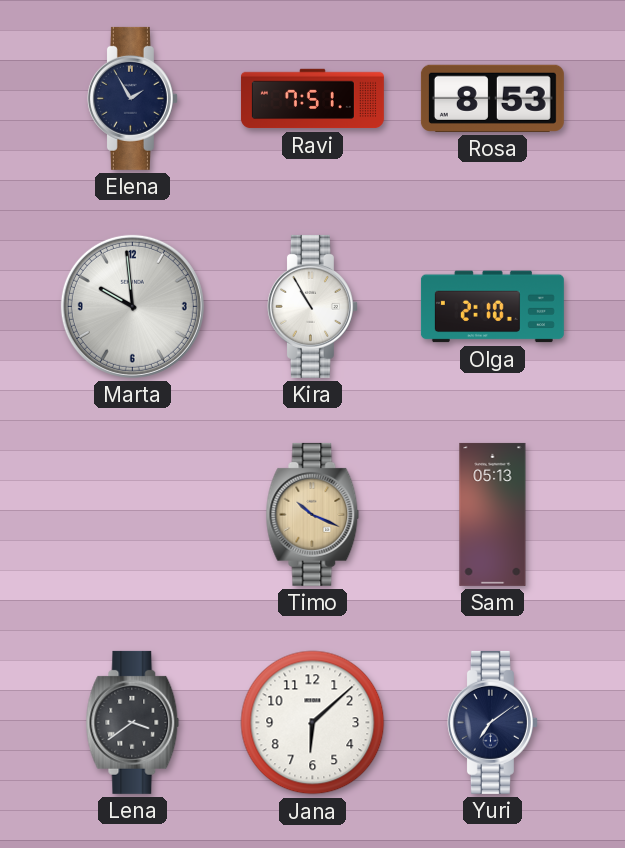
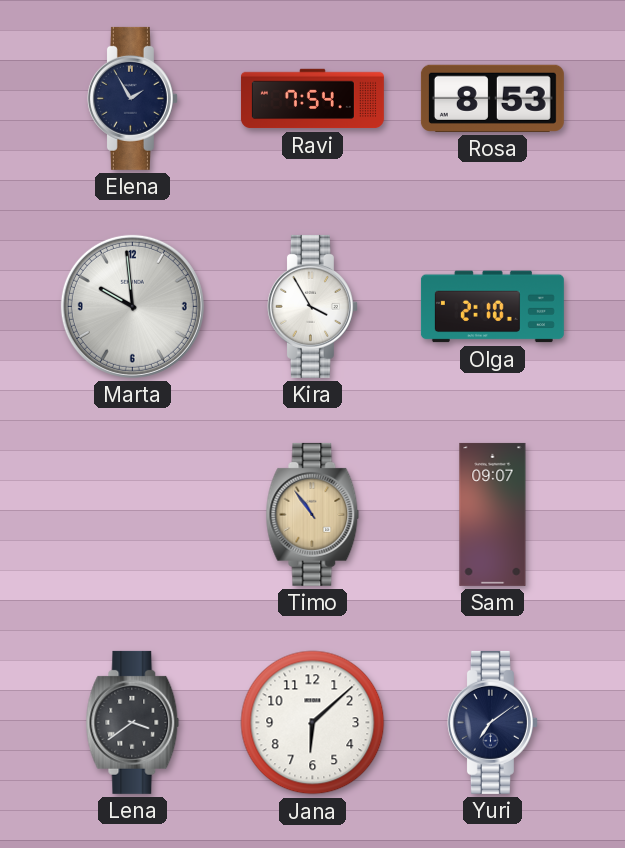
Ravi: 7:51 -> 7:54
Kira: 10:55 -> 3:55
Timo: 10:19 -> 10:54
Sam: 05:13 -> 09:07
